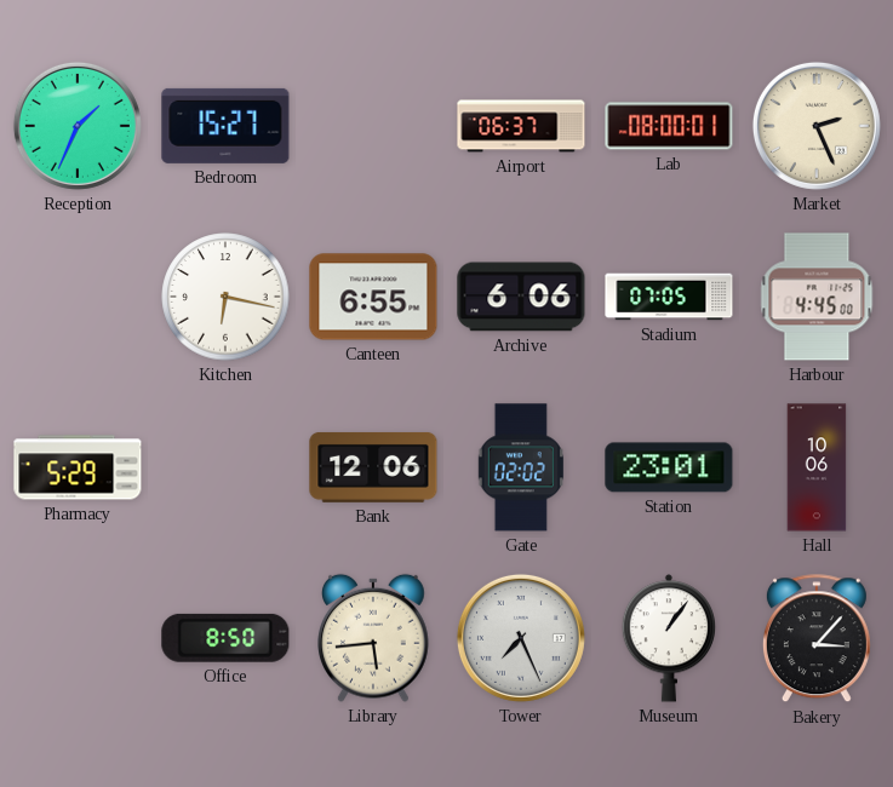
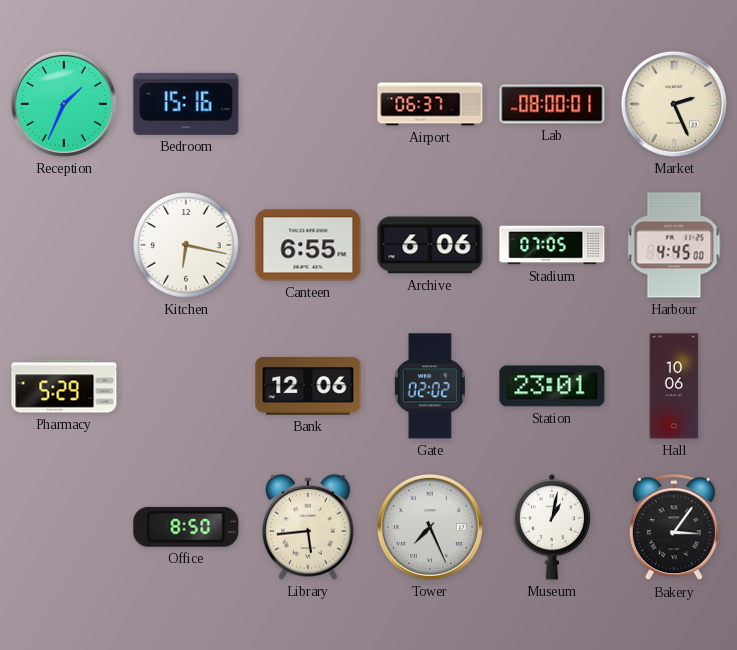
Bedroom: 15:27 -> 15:16
Museum: 1:06 -> 1:02
Bakery: 3:07 -> 3:06
